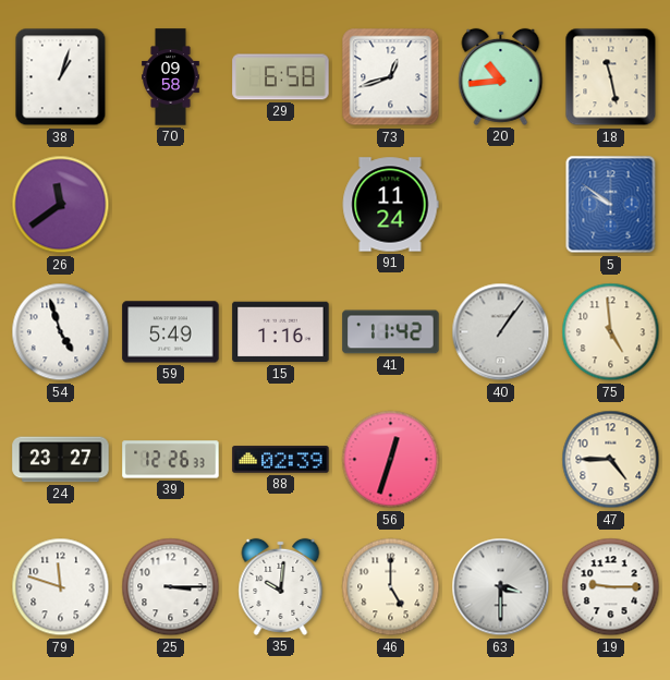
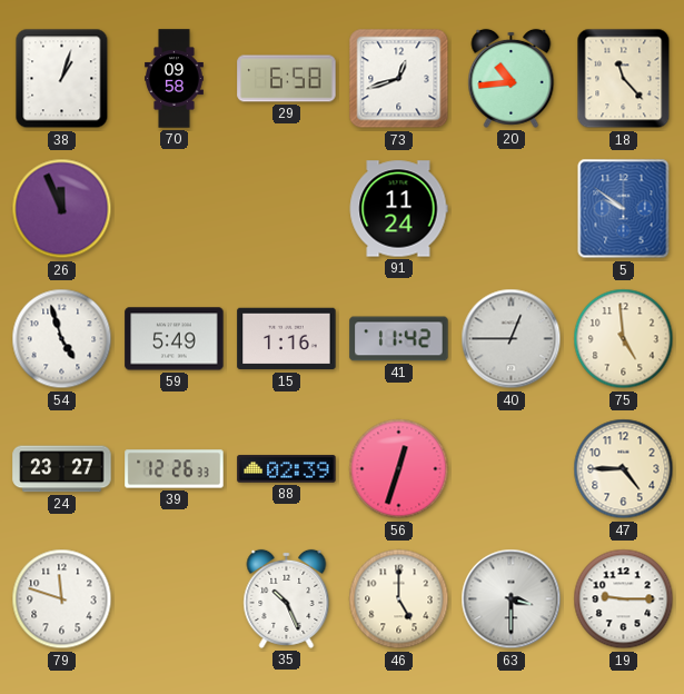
18: 11:28 -> 11:23
26: 11:39 -> 11:56
40: 1:06 -> 12:45
25: 3:15 -> none
35: 10:01 -> 10:26
